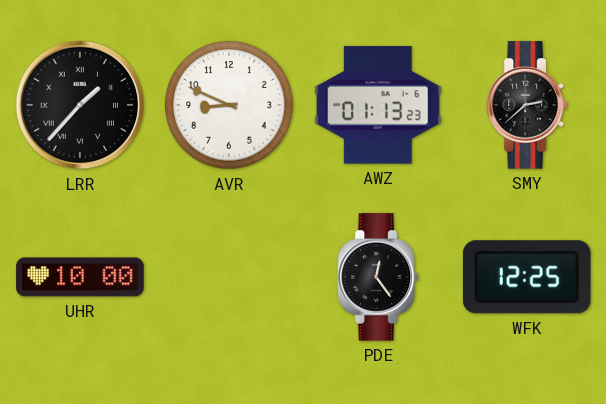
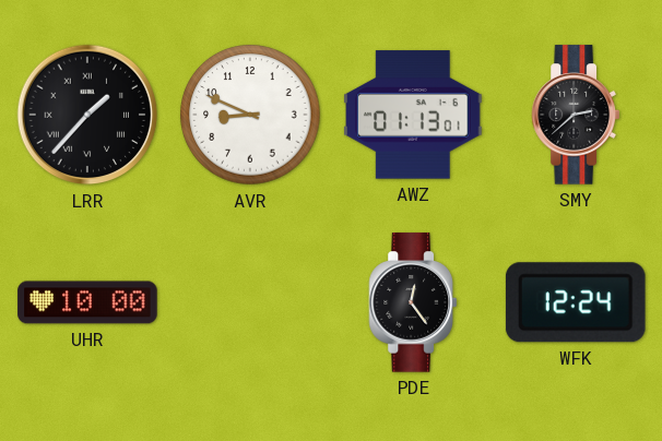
AWZ: 01:13:23 -> 01:13:01
WFK: 12:25 -> 12:24
